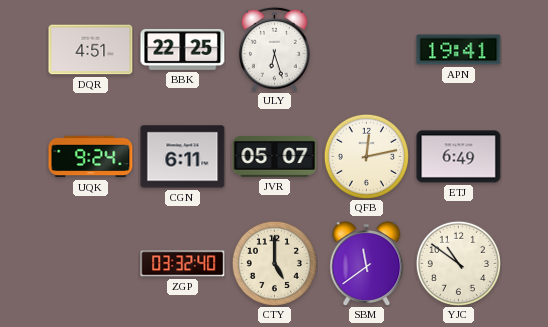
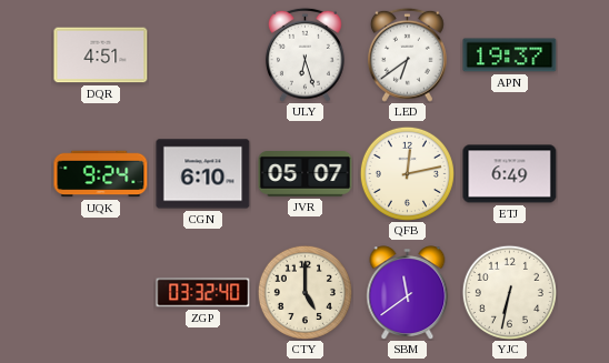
BBK: 22:25 -> none
LED: none -> 6:39
APN: 19:41 -> 19:37
CGN: 6:11 -> 6:10
YJC: 10:51 -> 6:32
